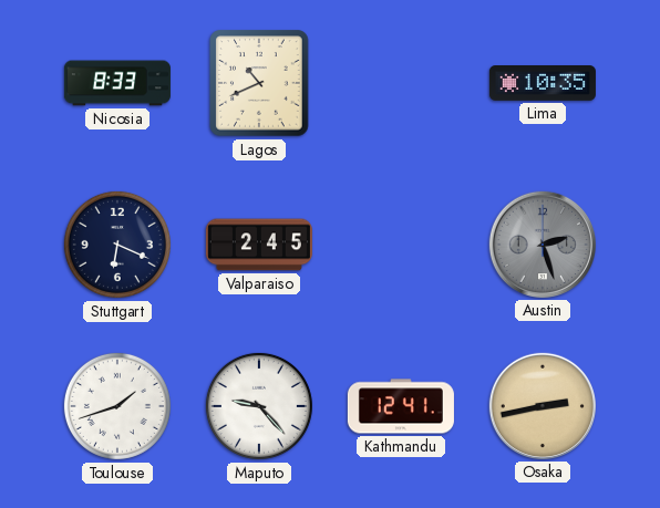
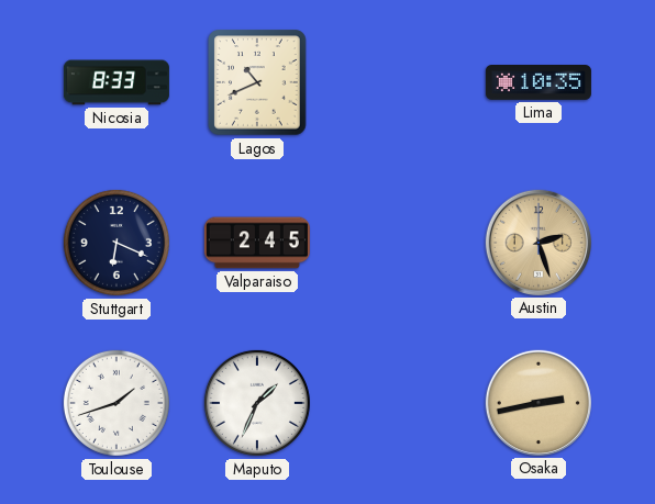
Austin dial: grey -> champagne
Maputo: 9:23 -> 1:34
Kathmandu: 12:41 -> none
